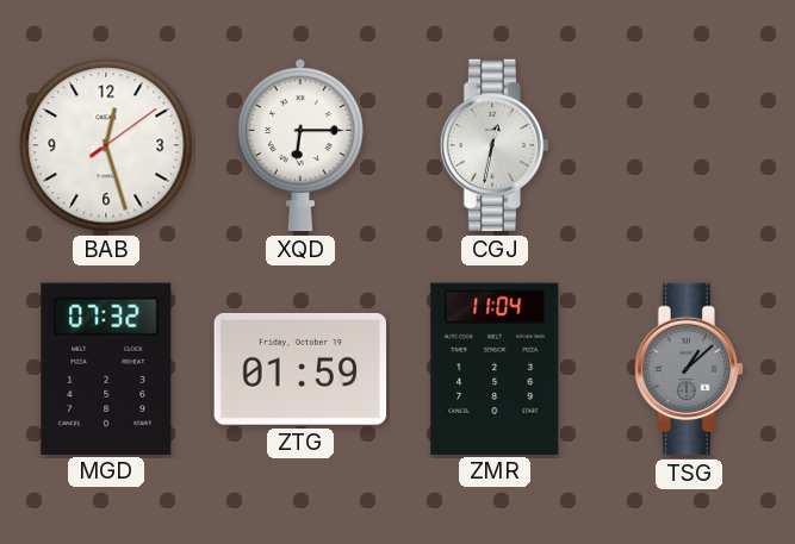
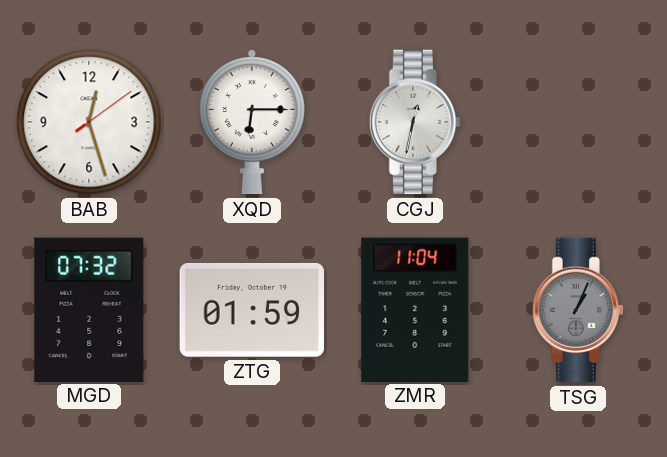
TSG: 1:08 -> 1:04
